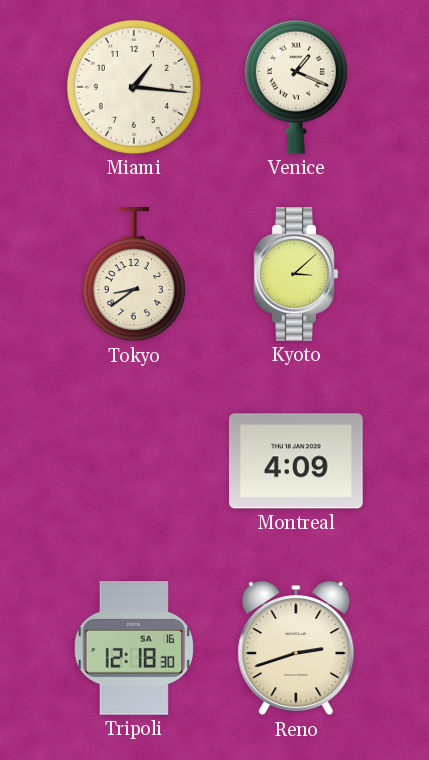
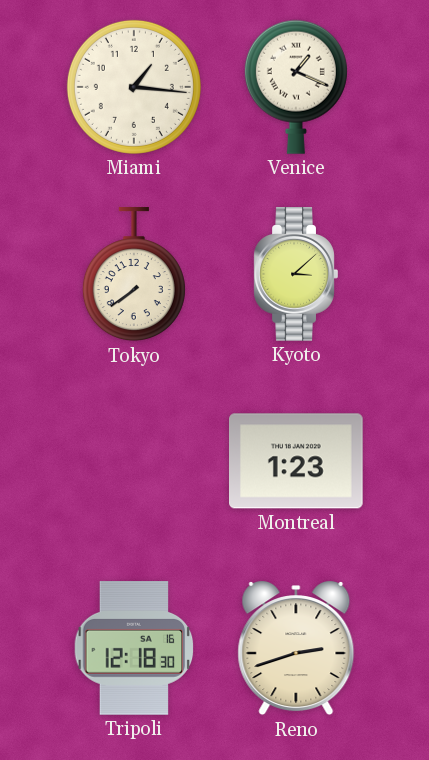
Tokyo: 8:39 -> 7:39
Montreal: 4:09 -> 1:23
